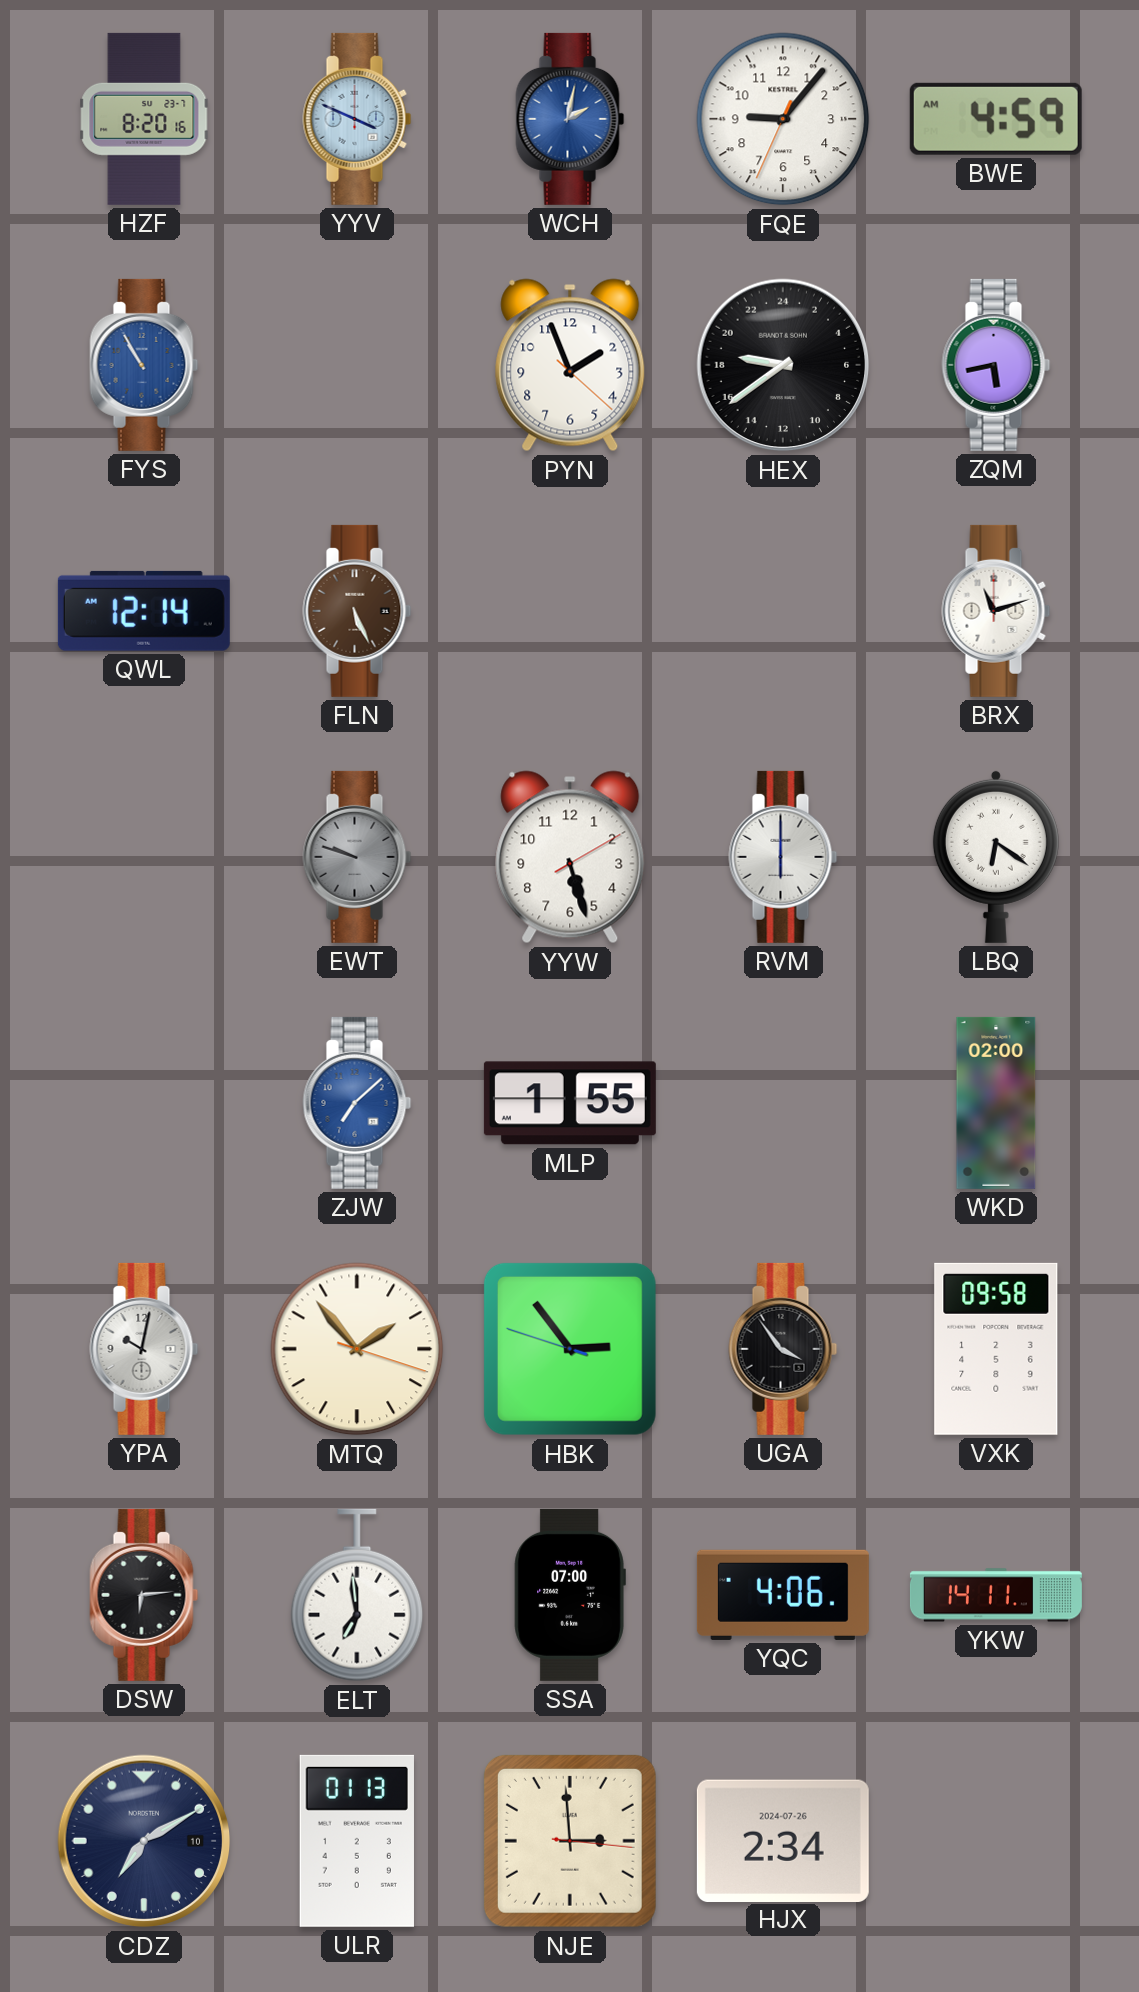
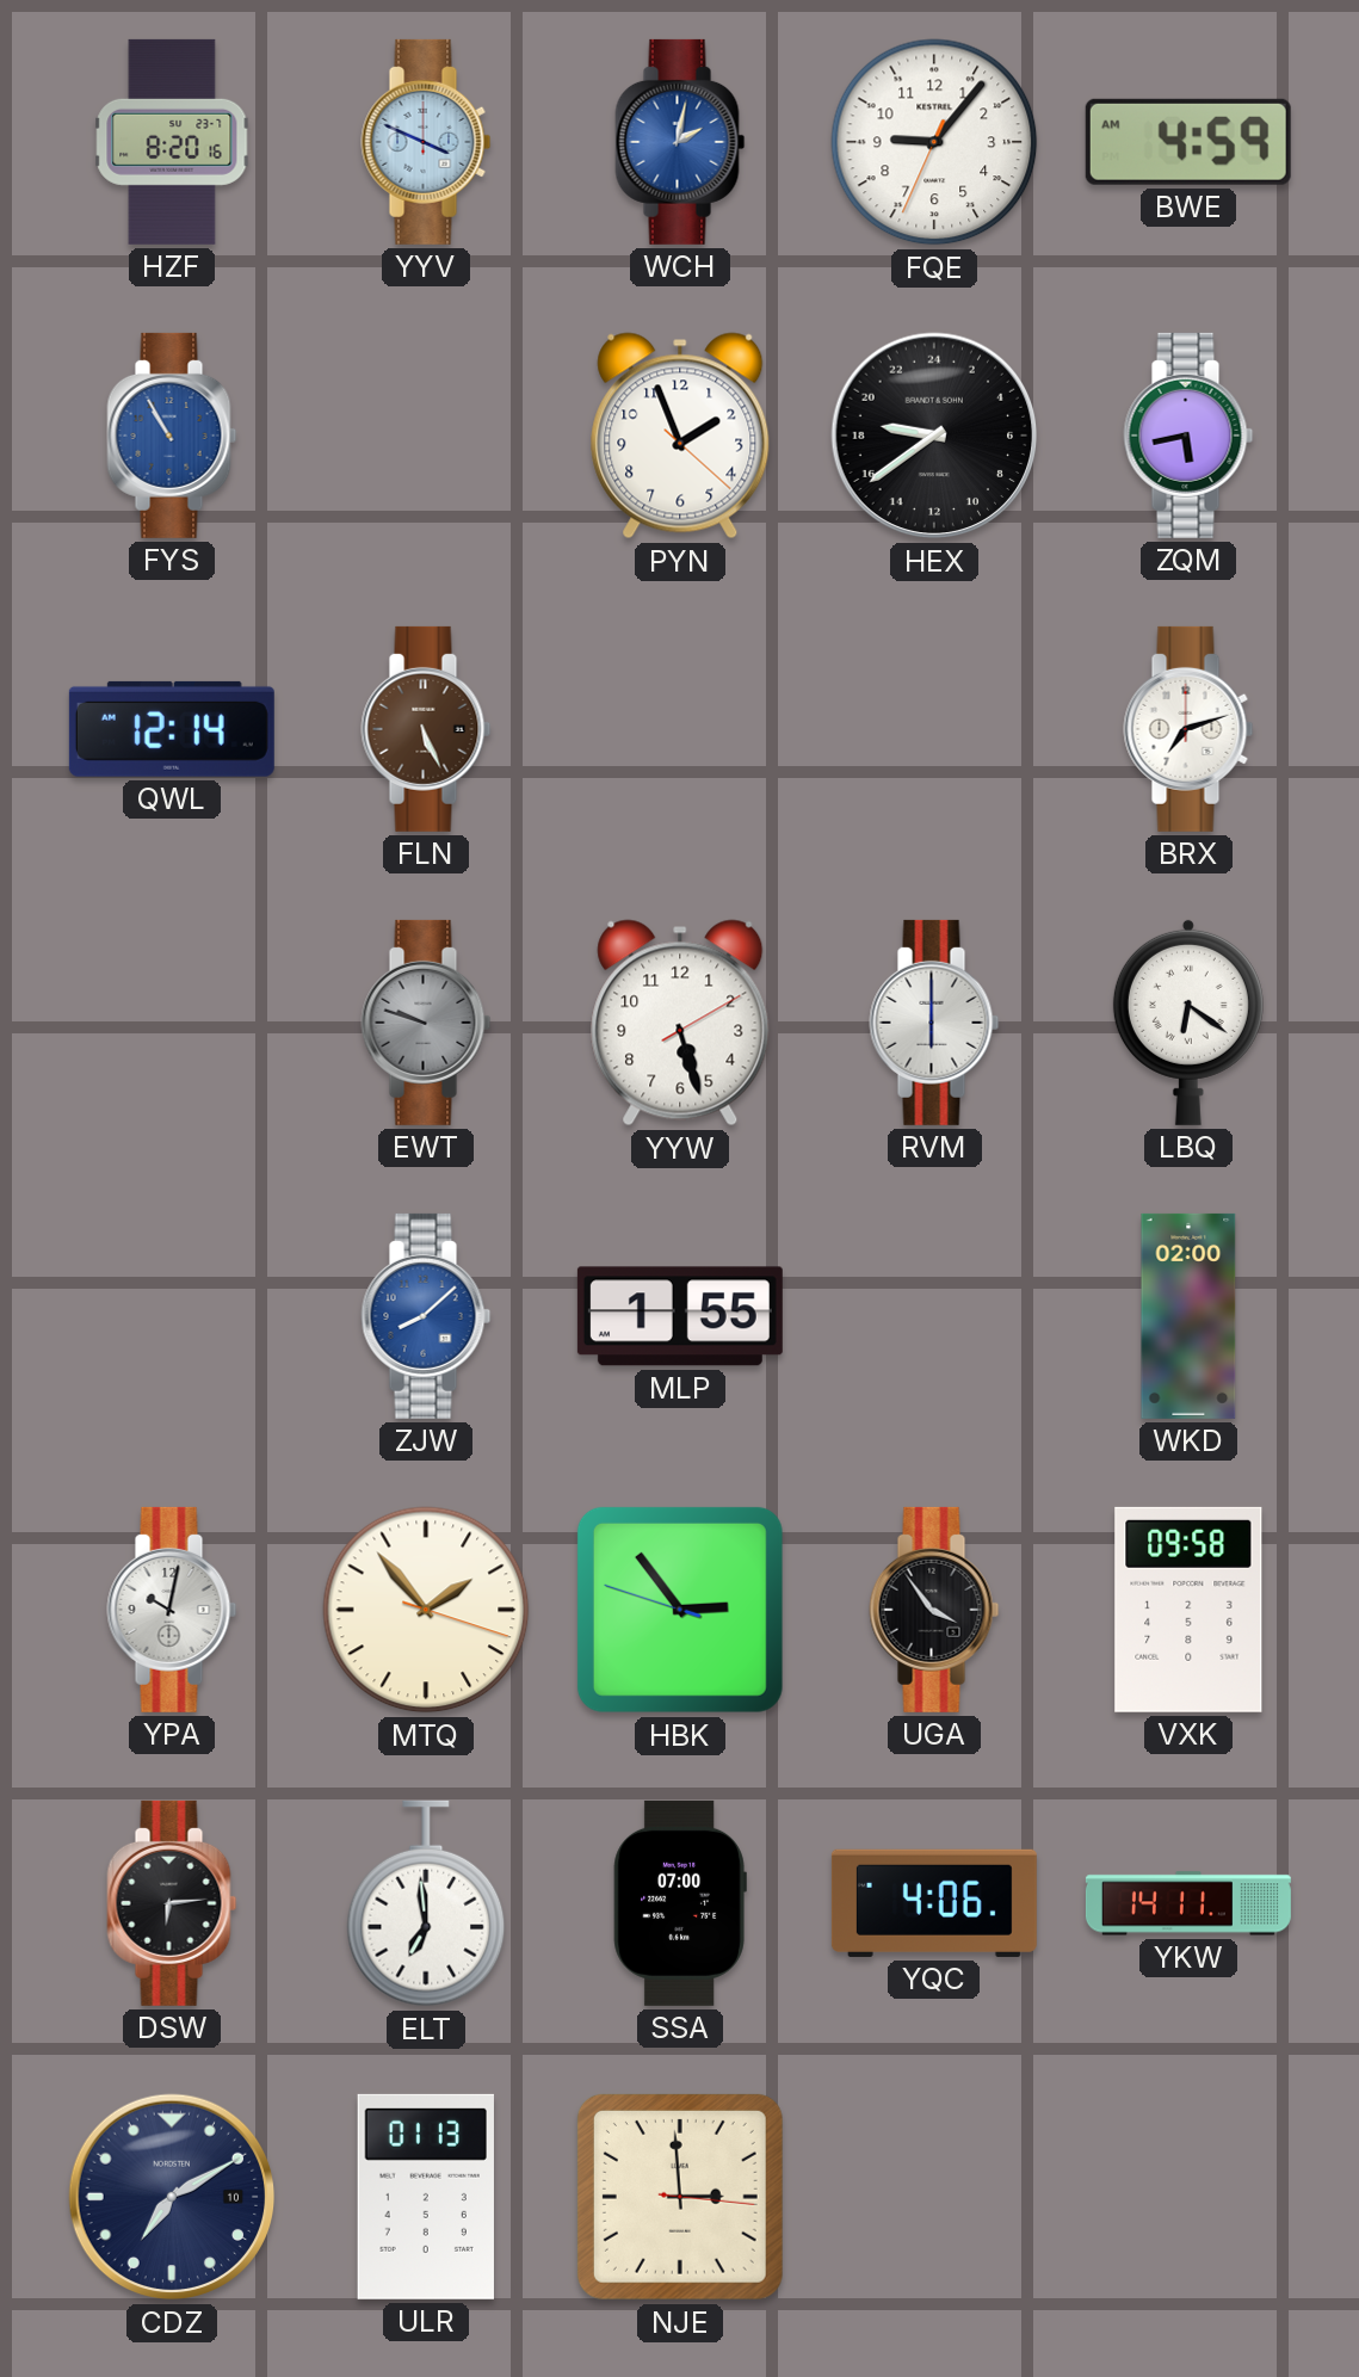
BRX: 11:12 -> 7:12
ZJW: 7:08 -> 8:08
HJX: 2:34 -> none
